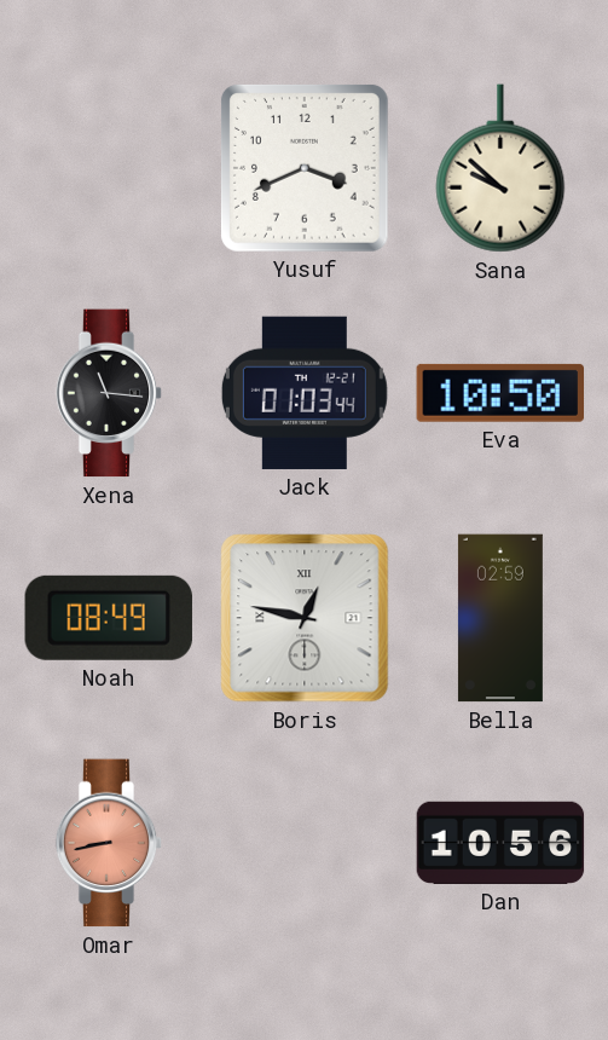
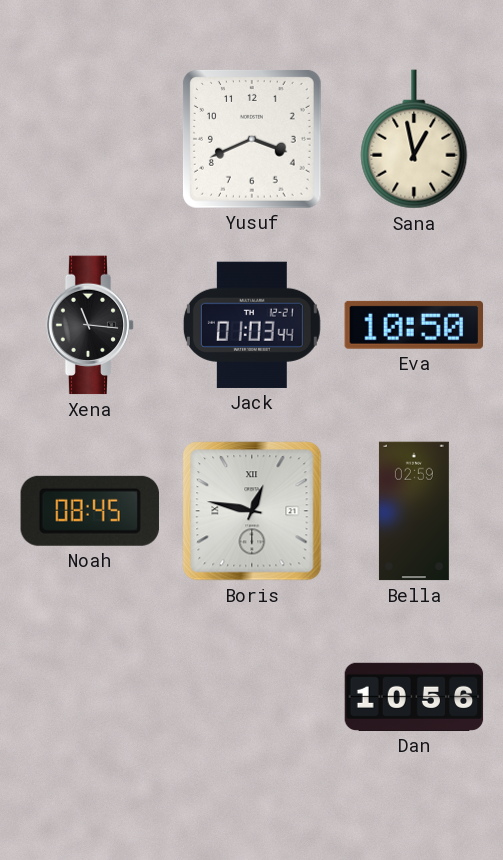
Sana: 9:52 -> 12:58
Noah: 08:49 -> 08:45
Omar: 8:43 -> none
